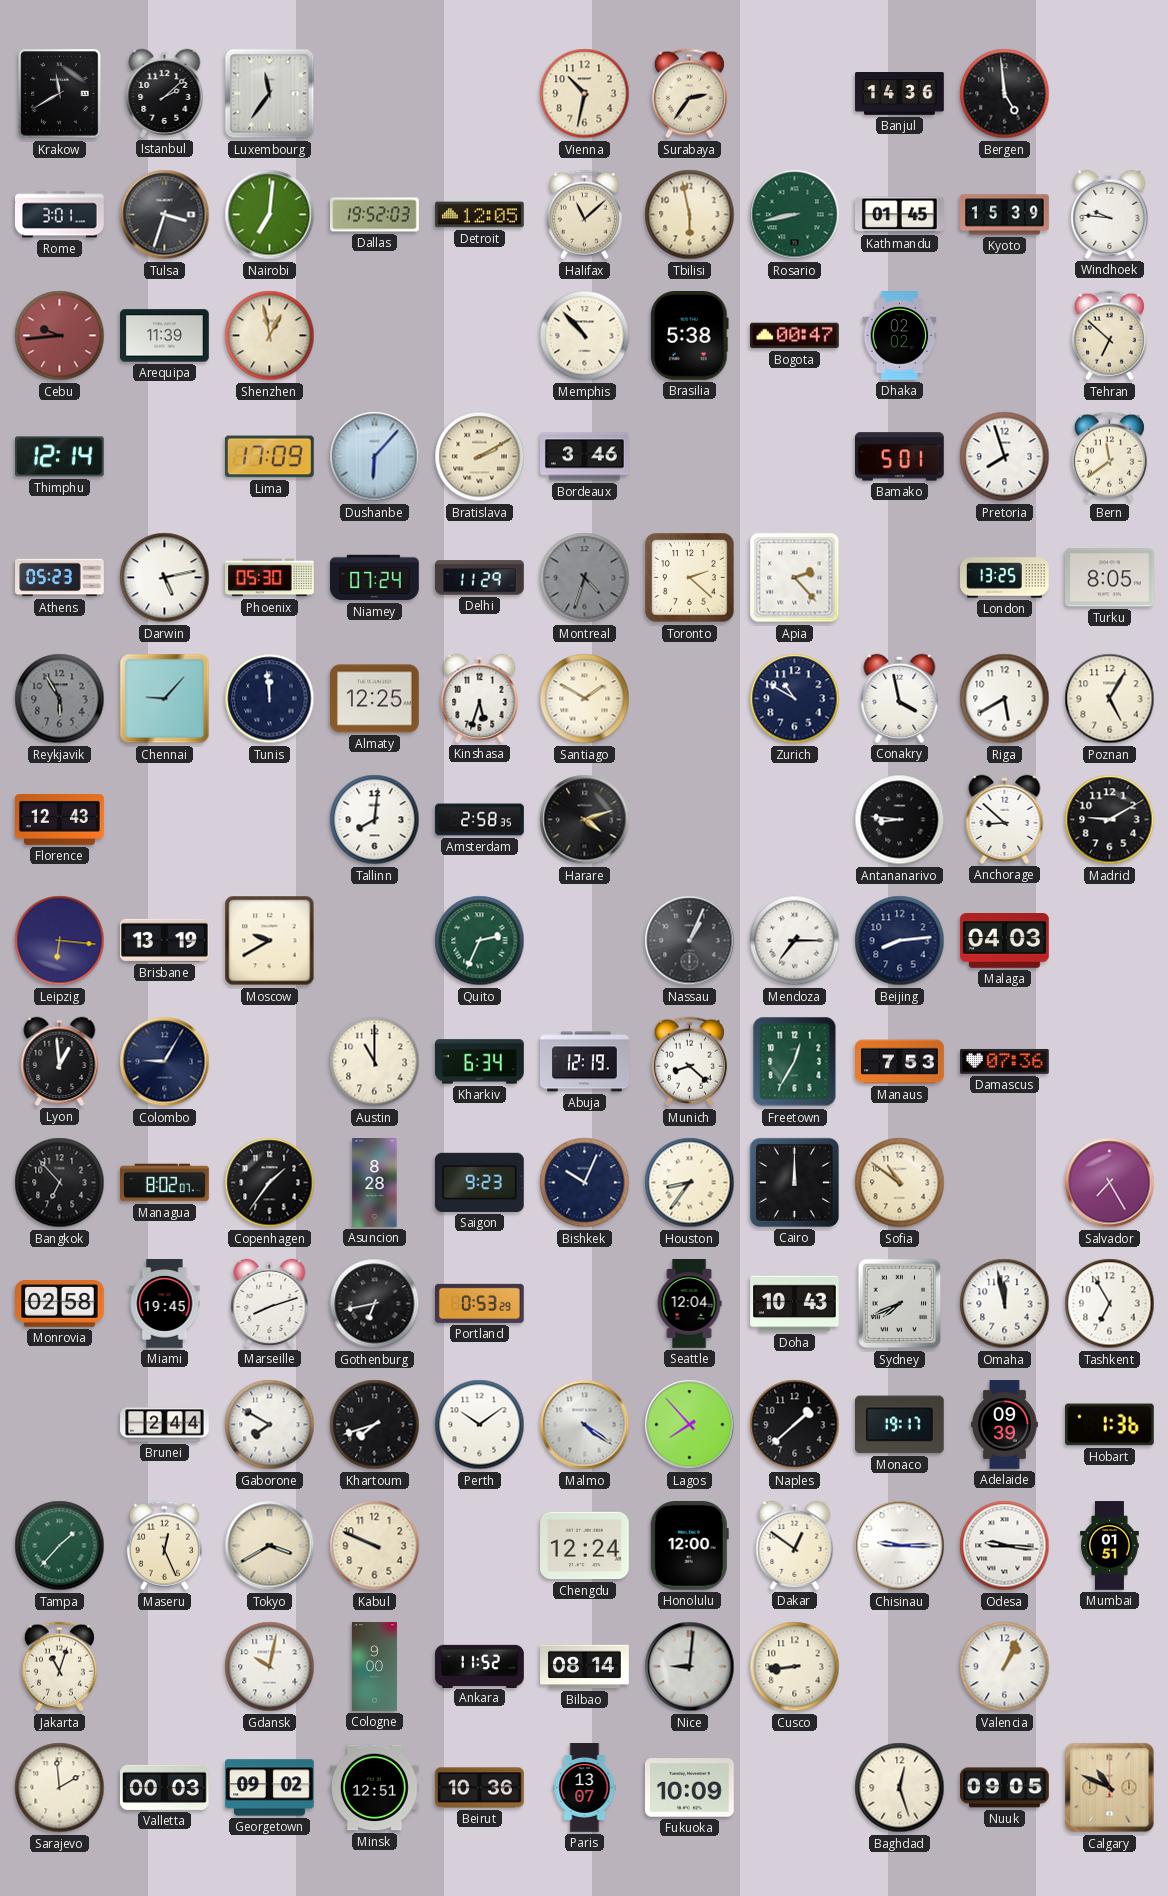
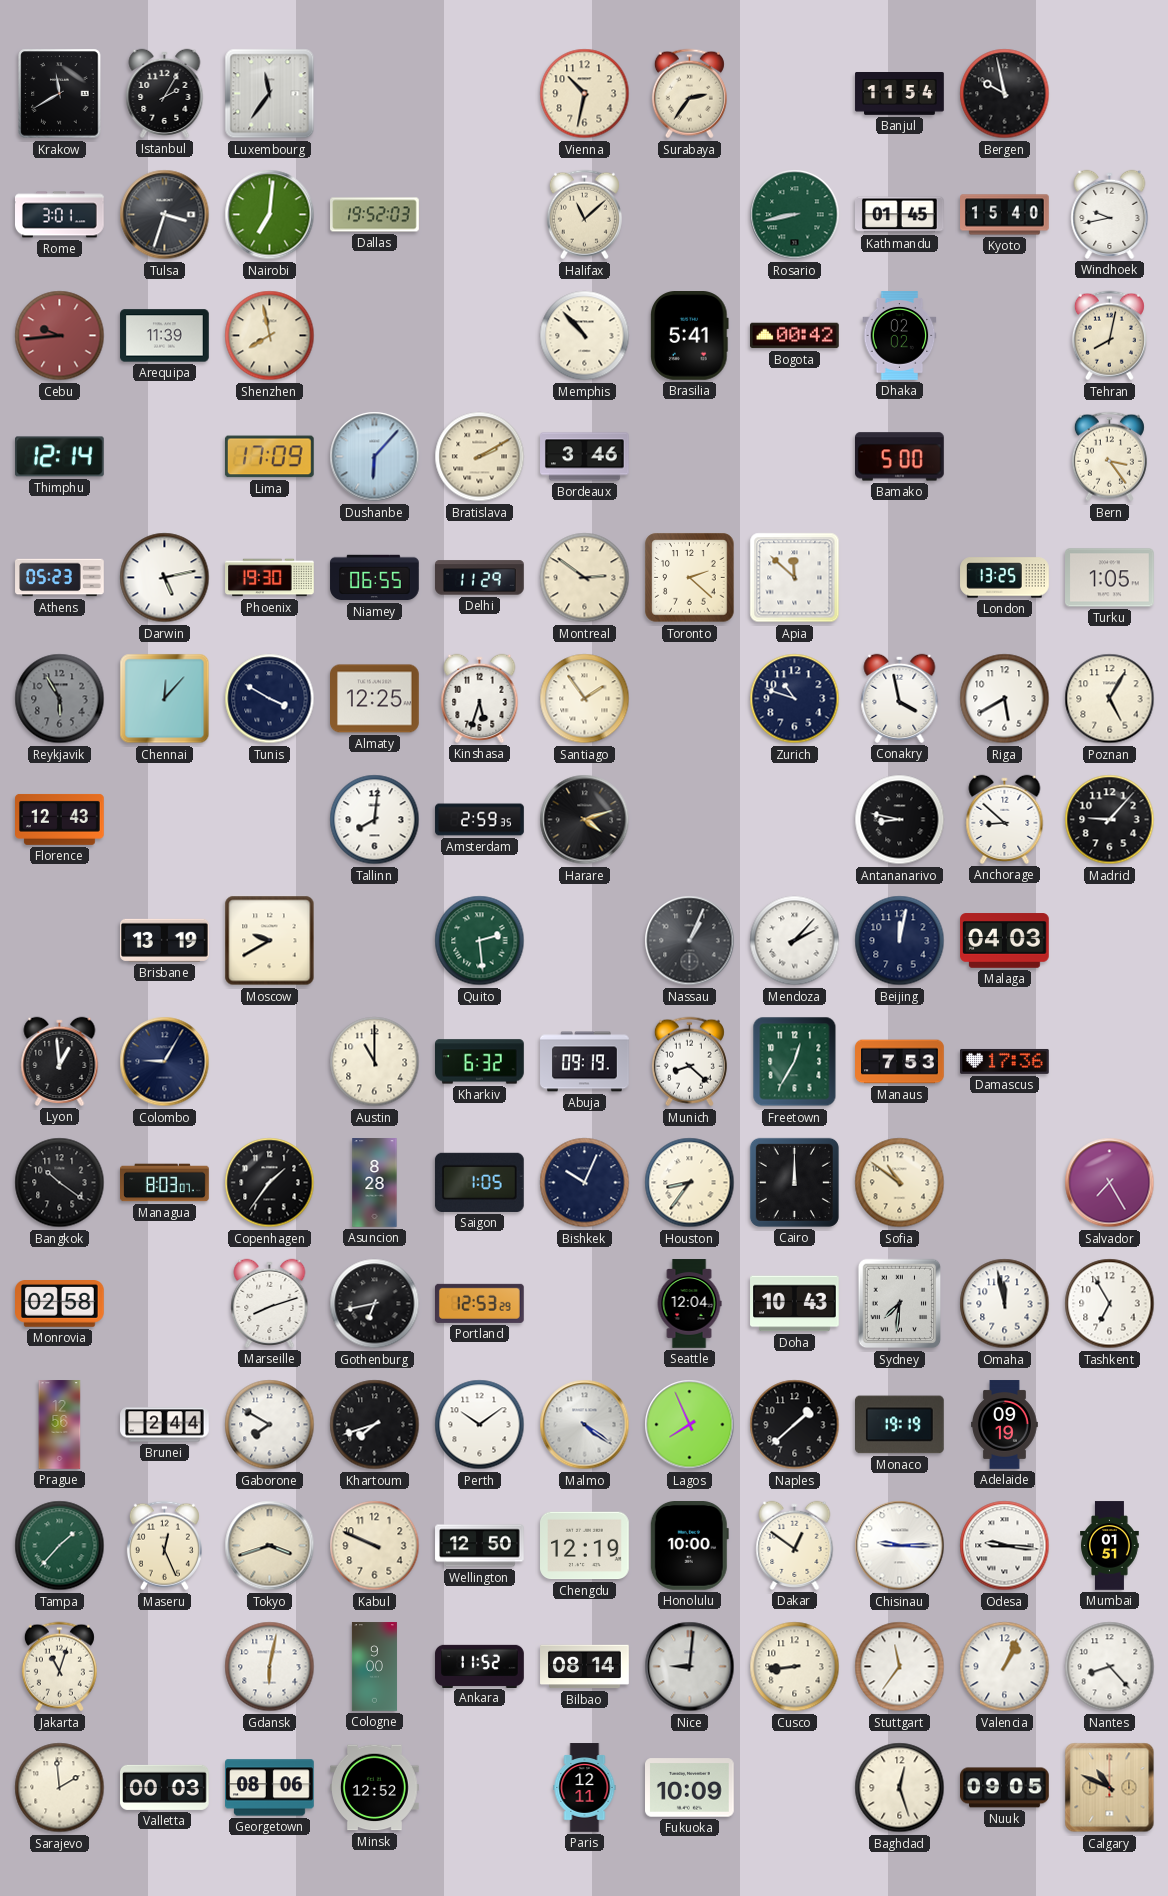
Istanbul: 2:08 -> 2:05
Banjul: 14:36 -> 11:54
Bergen: 4:59 -> 9:58
Detroit: 12:05 -> none
Tbilisi: 5:58 -> none
Kyoto: 15:39 -> 15:40
Windhoek: 9:46 -> 9:43
Shenzhen: 12:58 -> 7:58
Brasilia: 5:38 -> 5:41
Bogota: 00:47 -> 00:42
Tehran: 6:52 -> 8:02
Bamako: 5:01 -> 5:00
Pretoria: 7:57 -> none
Bern: 11:39 -> 3:24
Phoenix: 05:30 -> 19:30
Niamey: 07:24 -> 06:55
Montreal: 4:33 -> 2:51
Montreal dial: grey -> cream
Apia: 2:23 -> 11:52
Turku: 8:05 -> 1:05
Chennai: 9:07 -> 12:07
Tunis: 11:59 -> 3:50
Santiago: 1:50 -> 1:54
Zurich: 10:50 -> 10:48
Amsterdam: 2:58 -> 2:59
Antananarivo: 8:46 -> 8:47
Madrid: 9:10 -> 9:07
Leipzig: 6:16 -> none
Quito: 2:34 -> 2:29
Mendoza: 7:15 -> 2:07
Beijing: 8:14 -> 12:02
Kharkiv: 6:34 -> 6:32
Abuja: 12:19 -> 09:19
Damascus: 07:36 -> 17:36
Bangkok: 6:53 -> 10:21
Managua: 8:02 -> 8:03
Saigon: 9:23 -> 1:05
Miami: 19:45 -> none
Portland: 0:53 -> 12:53
Sydney: 7:41 -> 7:31
Prague: none -> 12:56
Lagos: 7:53 -> 7:56
Monaco: 19:17 -> 19:19
Adelaide: 09:39 -> 09:19
Hobart: 1:36 -> none
Tokyo: 3:40 -> 3:42
Wellington: none -> 12:50
Chengdu: 12:24 -> 12:19
Honolulu: 12:00 -> 10:00
Gdansk: 10:02 -> 6:02
Stuttgart: none -> 11:36
Nantes: none -> 8:23
Georgetown: 09:02 -> 08:06
Minsk: 12:51 -> 12:52
Beirut: 10:36 -> none
Paris: 13:07 -> 12:11
